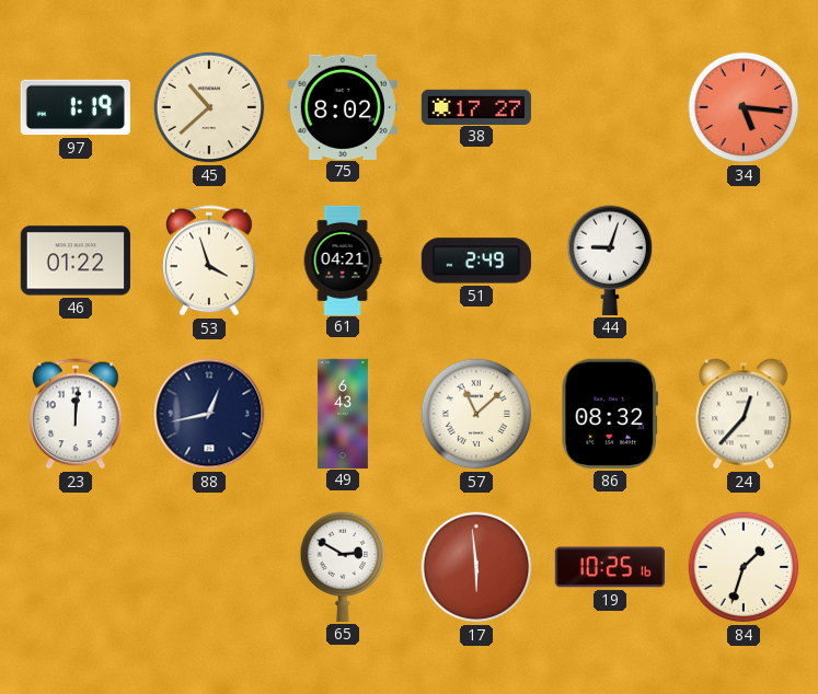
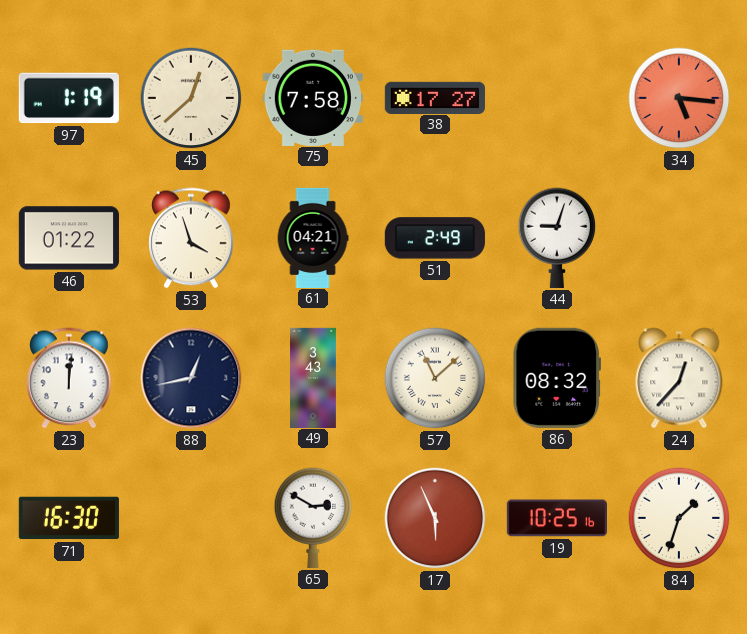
45: 10:38 -> 12:38
75: 8:02 -> 7:58
49: 6:43 -> 3:43
71: none -> 16:30
17: 5:59 -> 5:56
